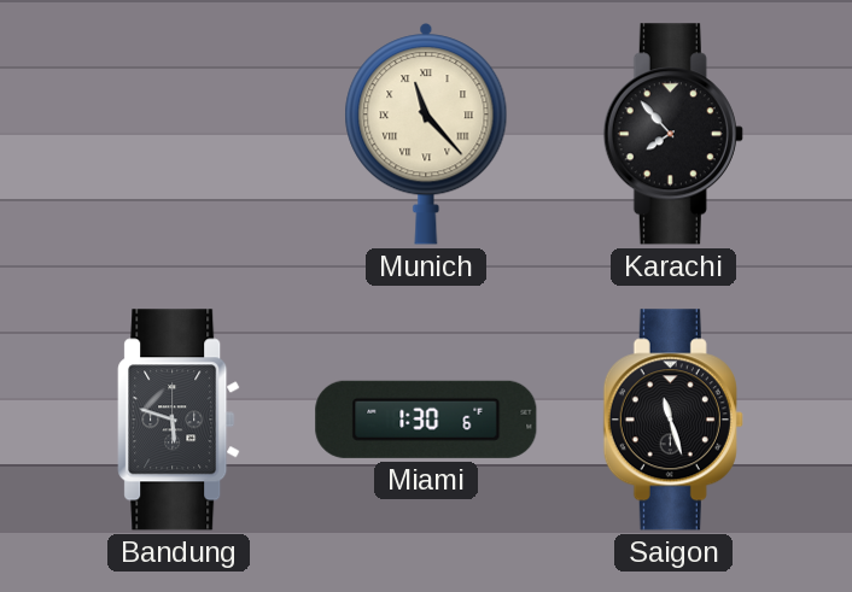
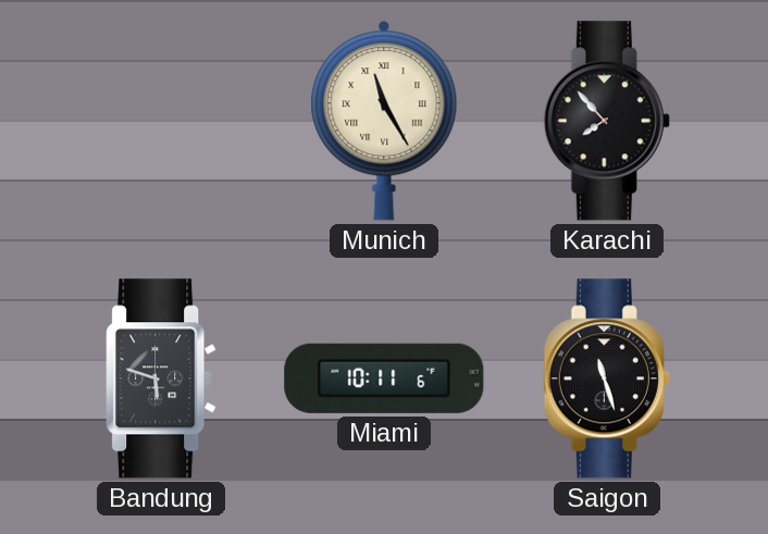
Munich: 11:23 -> 11:25
Miami: 1:30 -> 10:11
